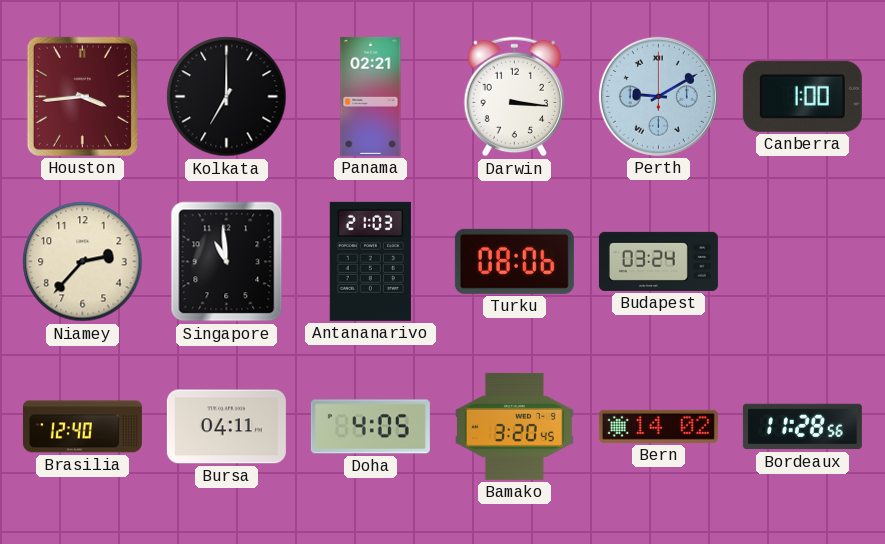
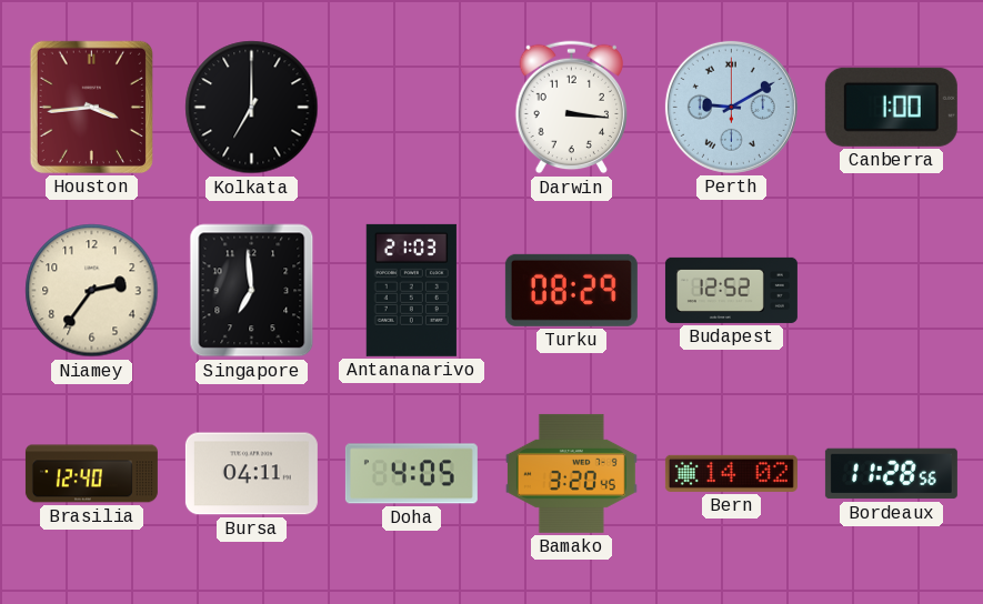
Panama: 02:21 -> none
Niamey: 2:37 -> 2:36
Singapore: 10:59 -> 6:59
Turku: 08:06 -> 08:29
Budapest: 03:24 -> 12:52
